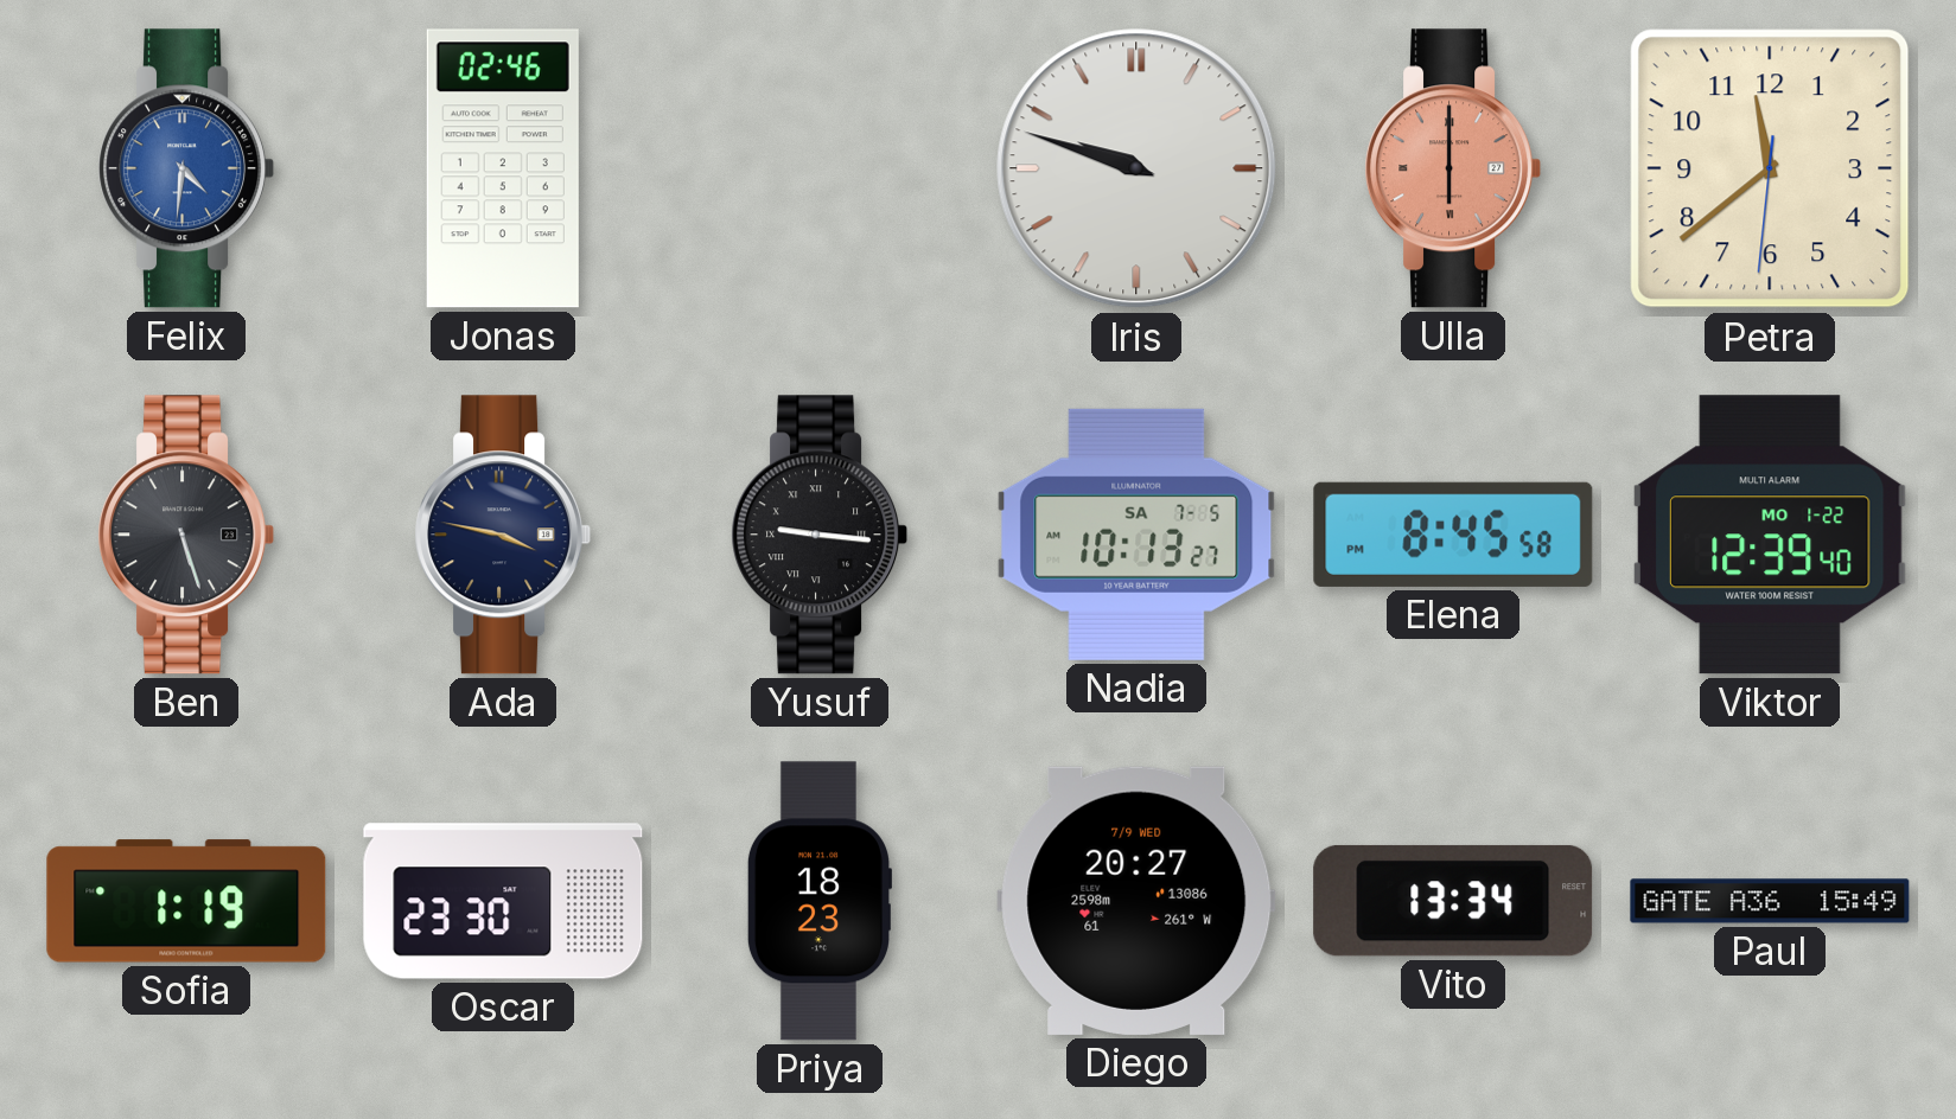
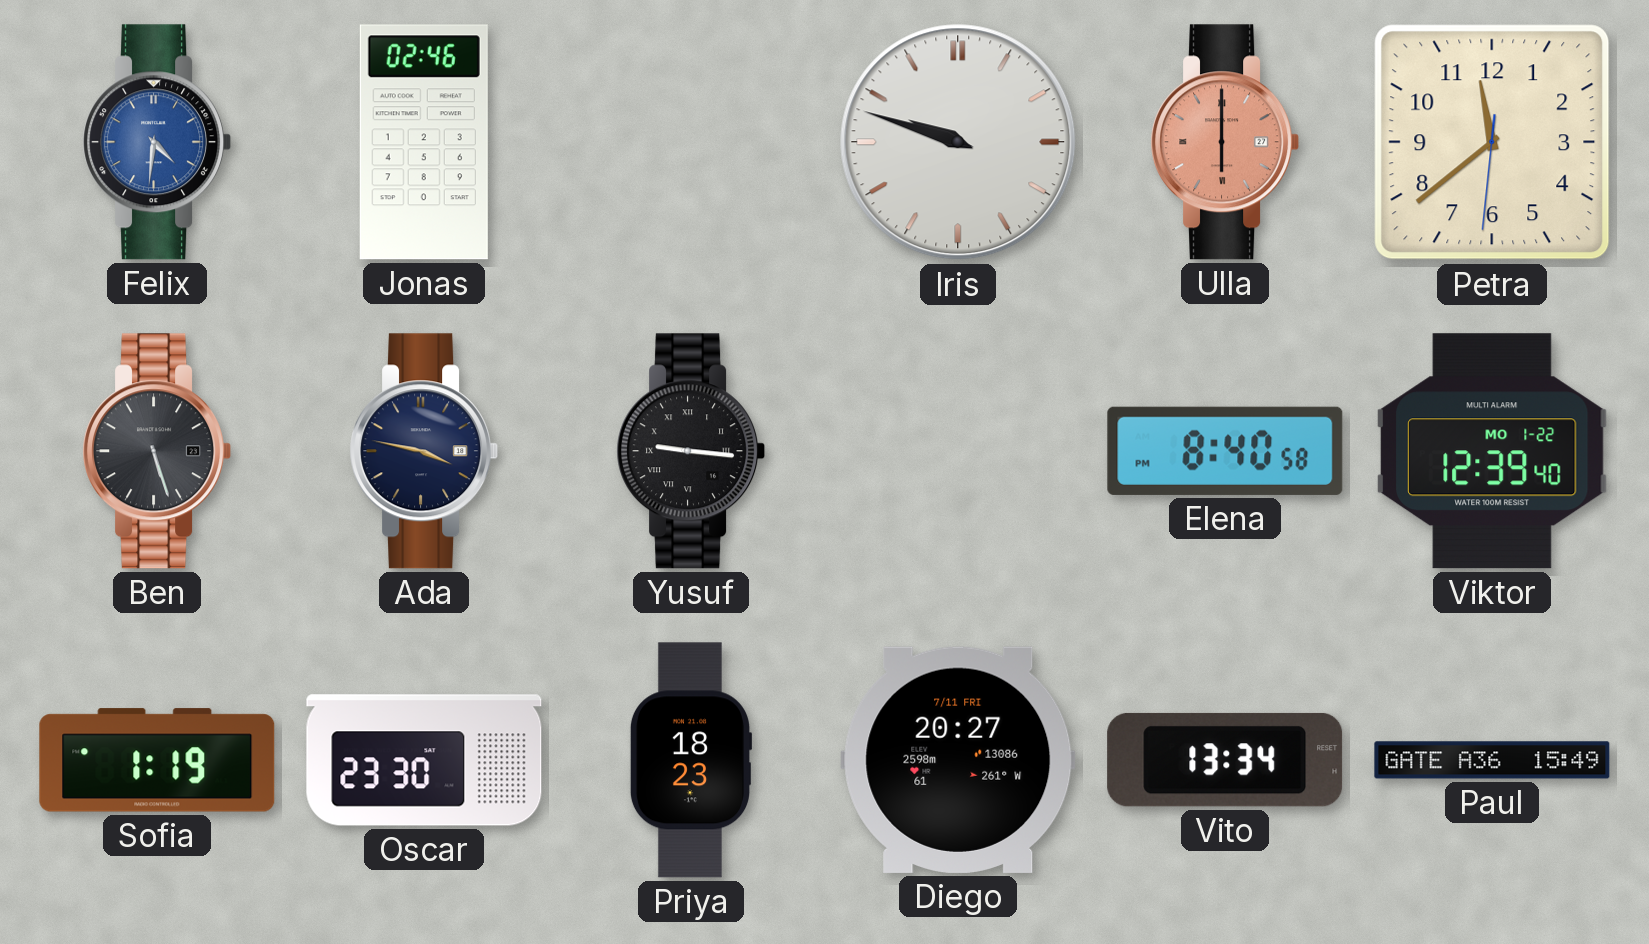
Nadia: 10:13 -> none
Elena: 8:45 -> 8:40
Diego date: 7/9 WED -> 7/11 FRI
